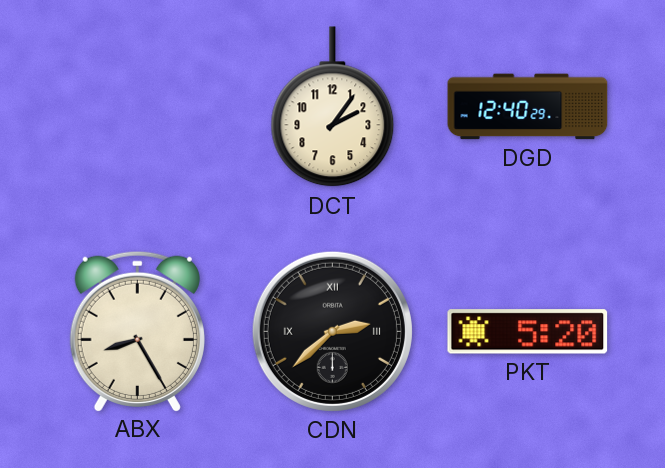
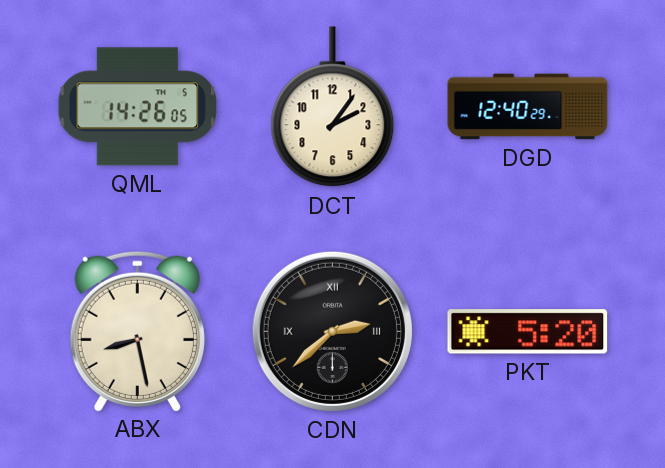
QML: none -> 14:26
ABX: 8:25 -> 8:28
